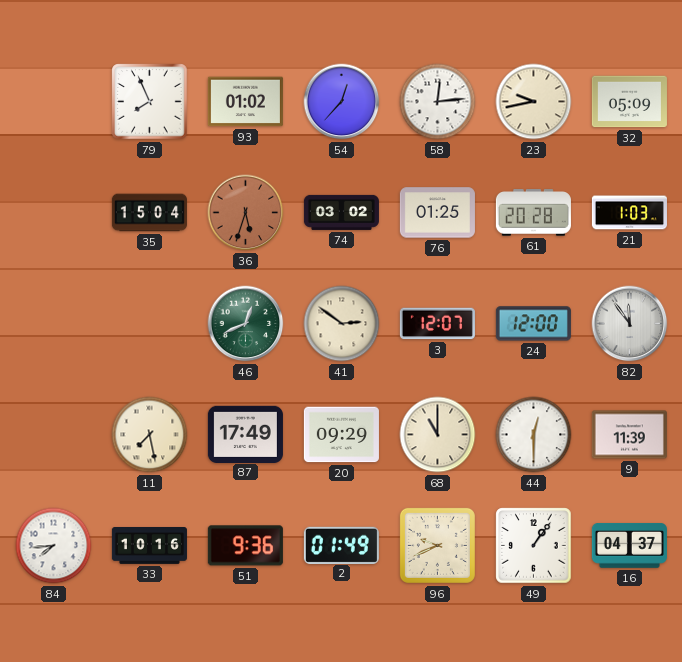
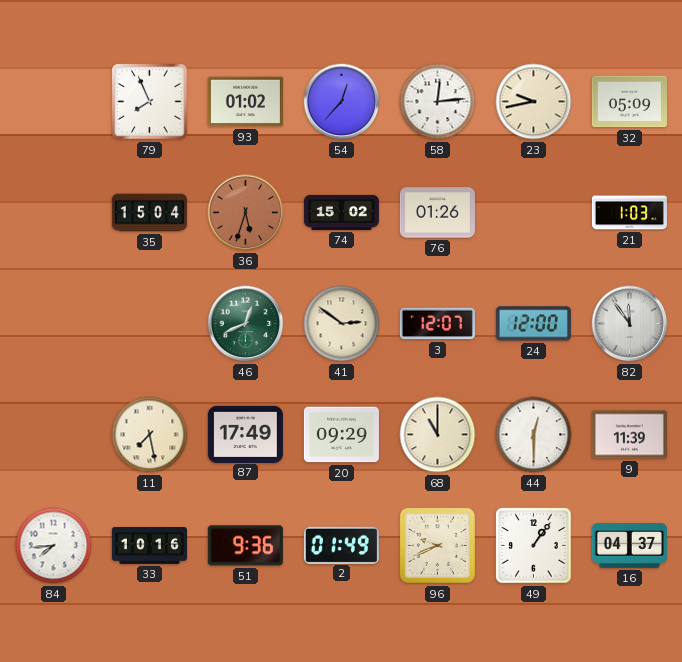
74: 03:02 -> 15:02
76: 01:25 -> 01:26
61: 20:28 -> none
